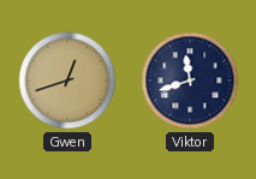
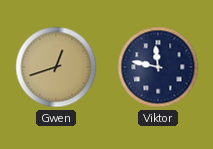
Viktor: 11:42 -> 11:47
